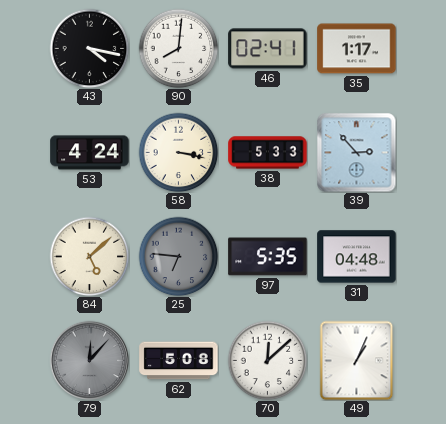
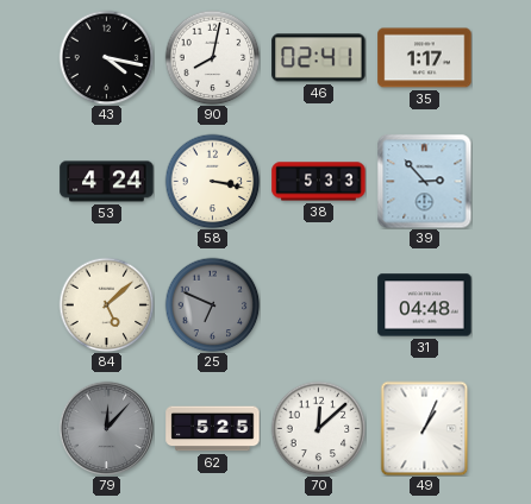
90: 8:01 -> 8:02
25: 6:46 -> 6:49
97: 5:35 -> none
62: 5:08 -> 5:25
